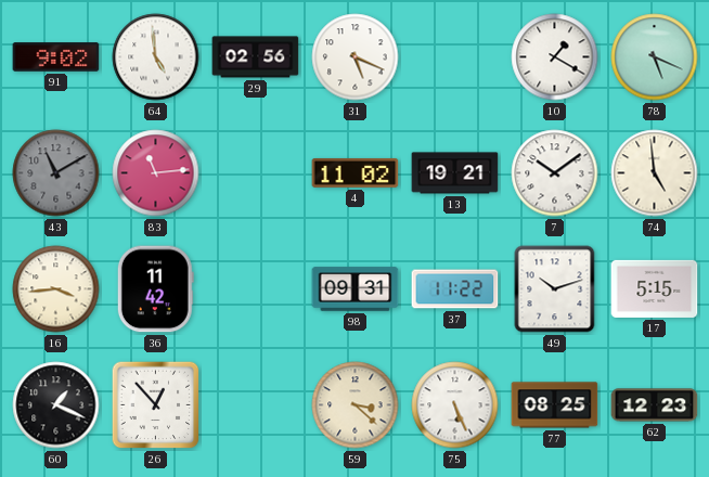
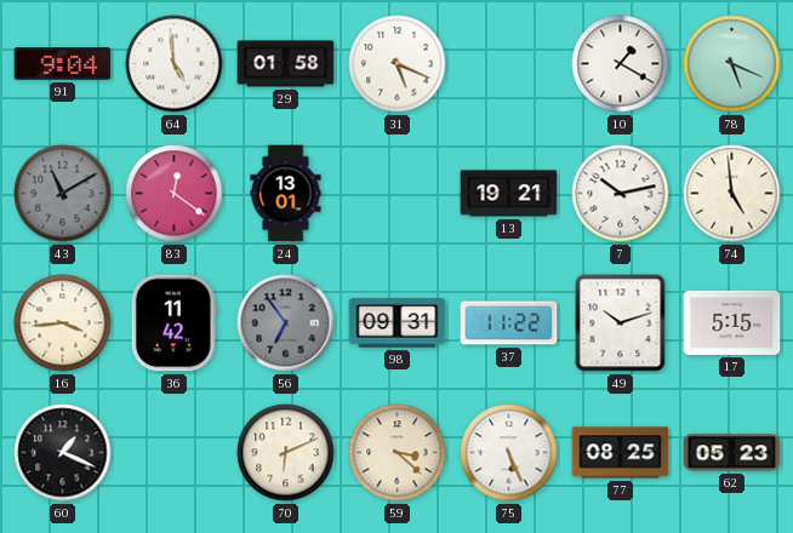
91: 9:02 -> 9:04
29: 02:56 -> 01:58
83: 11:14 -> 12:21
24: none -> 13:01
4: 11:02 -> none
7: 10:09 -> 10:13
56: none -> 6:54
26: 12:53 -> none
70: none -> 6:11
62: 12:23 -> 05:23
